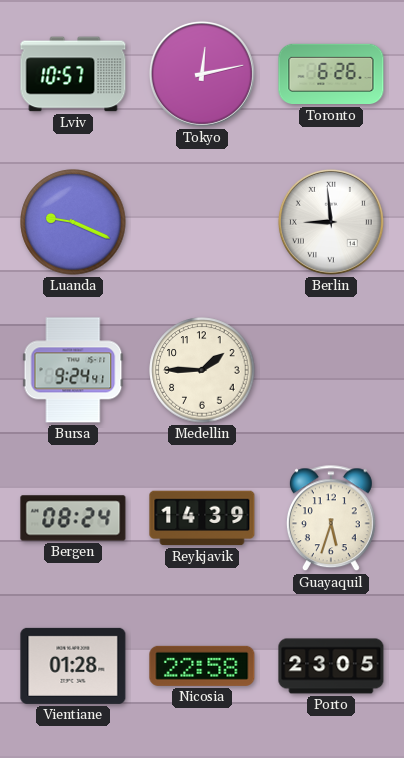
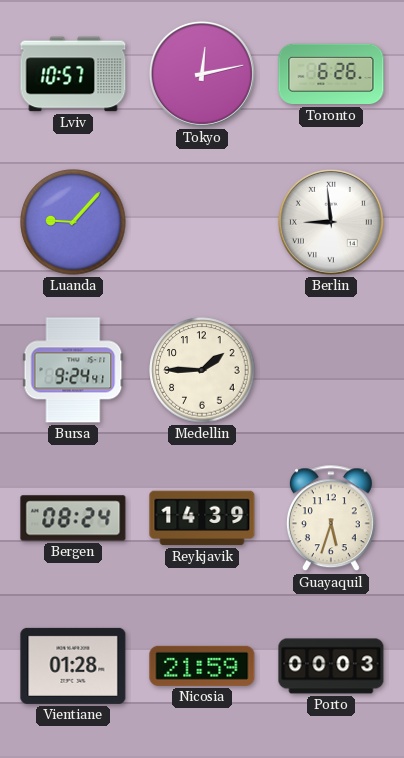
Luanda: 9:19 -> 9:07
Nicosia: 22:58 -> 21:59
Porto: 23:05 -> 00:03
